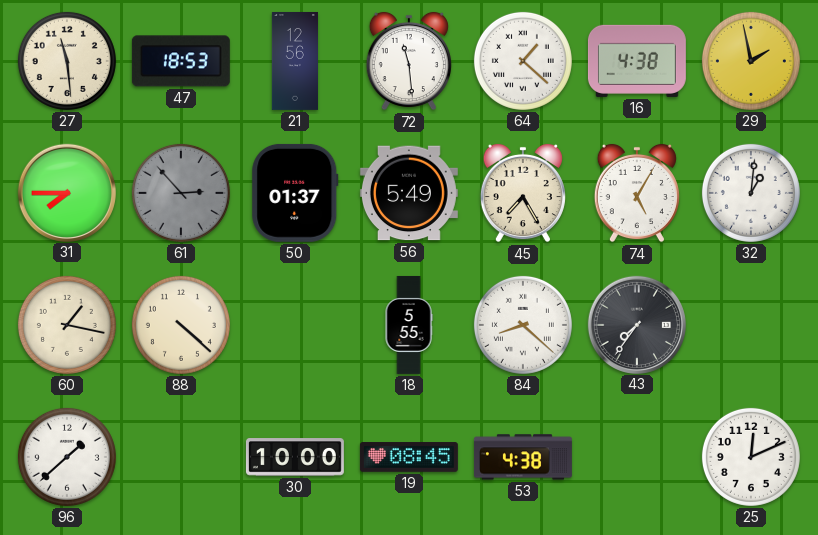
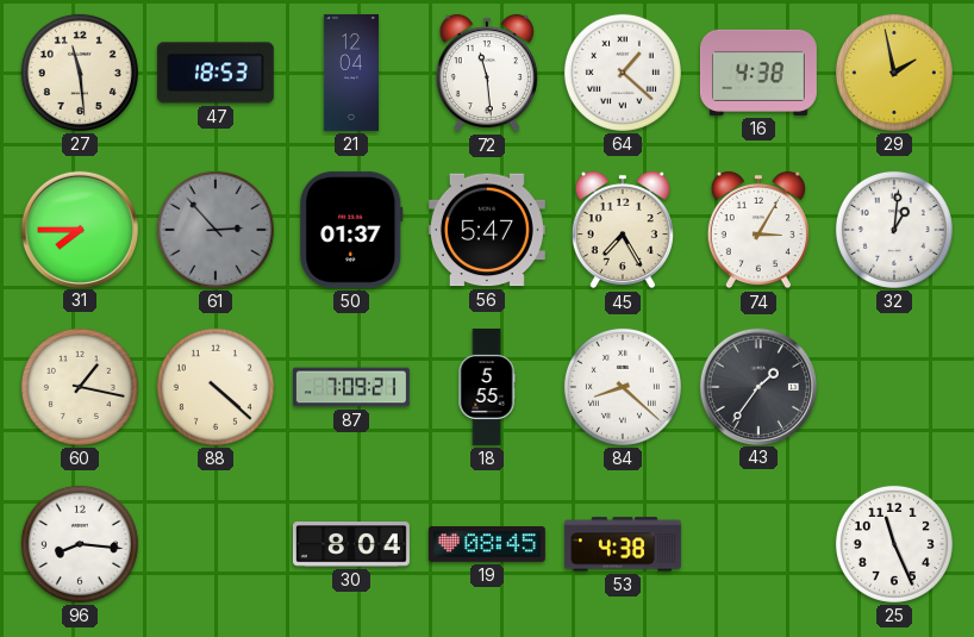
21: 12:56 -> 12:04
56: 5:49 -> 5:47
74: 5:05 -> 3:05
87: none -> 7:09
43: 7:36 -> 1:36
96: 1:38 -> 8:16
30: 10:00 -> 8:04
25: 12:11 -> 11:26
